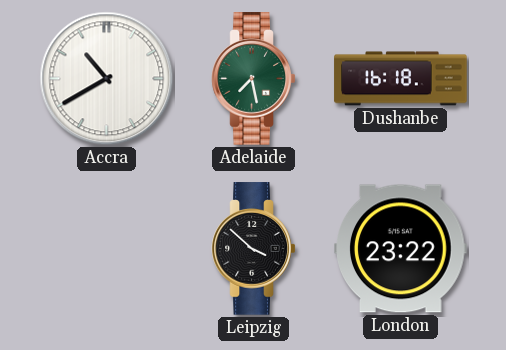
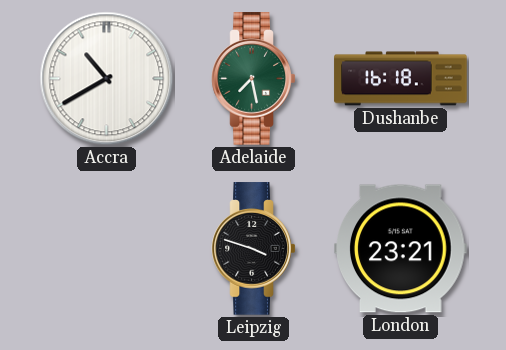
Leipzig: 3:52 -> 3:48
London: 23:22 -> 23:21
